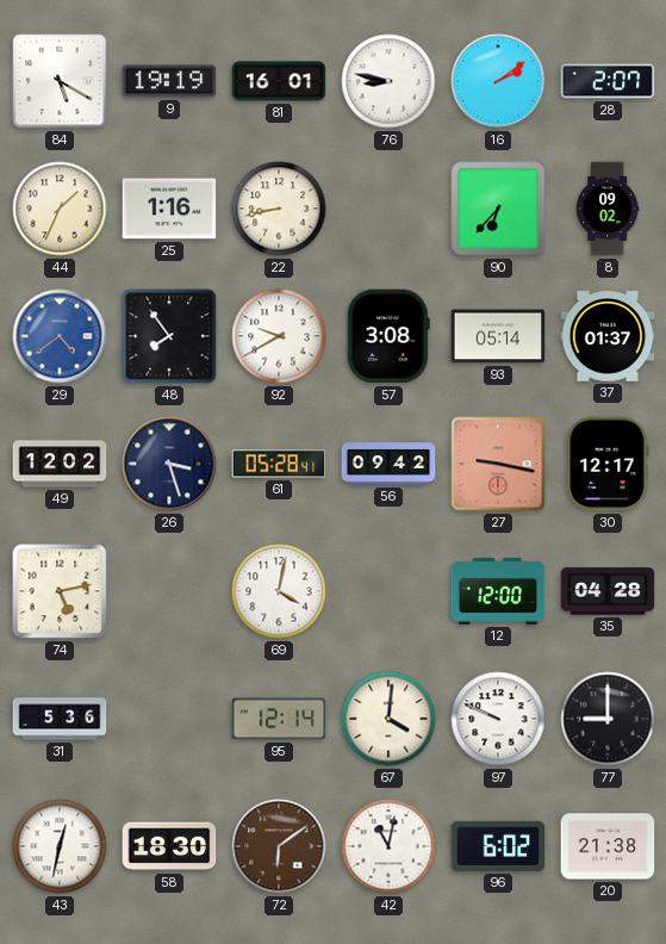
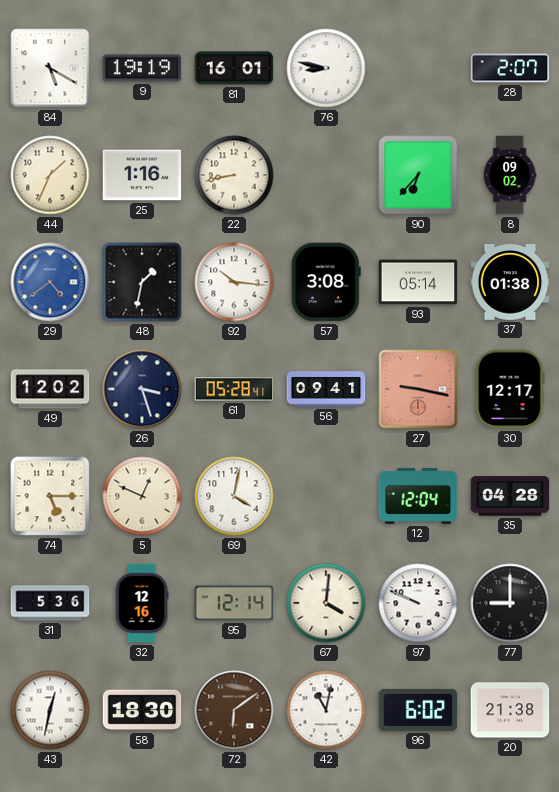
16: 2:09 -> none
48: 7:54 -> 1:32
92: 9:40 -> 10:16
37: 01:37 -> 01:38
56: 09:42 -> 09:41
74: 5:13 -> 5:15
5: none -> 12:49
12: 12:00 -> 12:04
32: none -> 12:16
